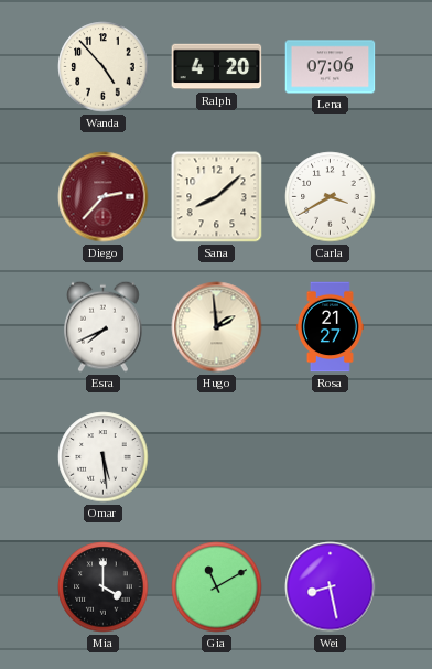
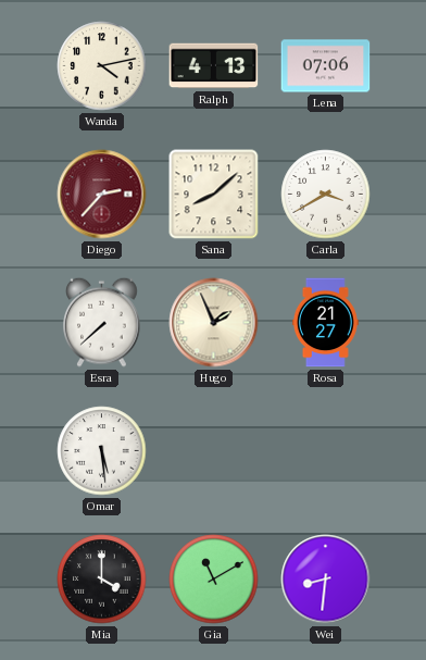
Wanda: 4:53 -> 4:13
Ralph: 4:20 -> 4:13
Esra: 7:41 -> 7:38
Hugo: 1:59 -> 1:56
Wei: 8:28 -> 8:31
